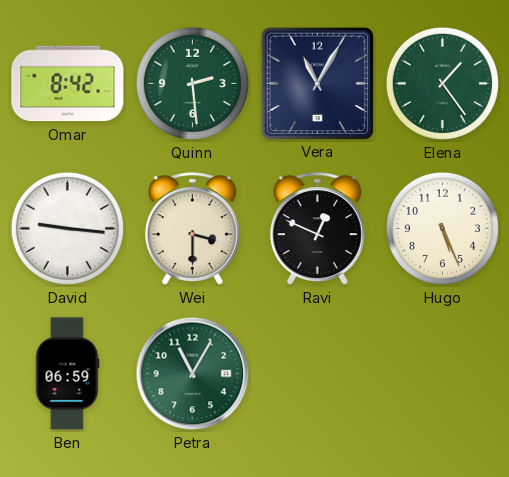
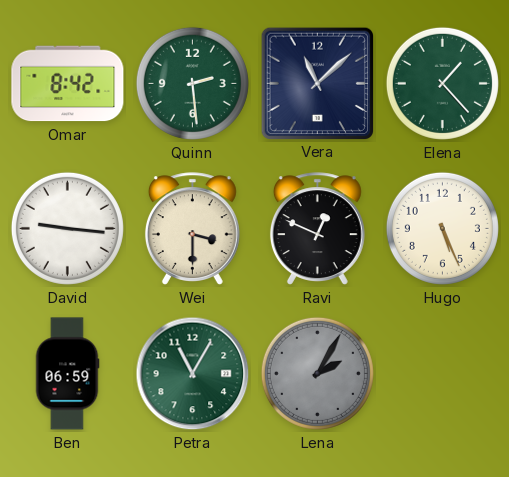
Vera: 11:05 -> 11:08
Elena: 1:24 -> 1:23
Lena: none -> 2:05
